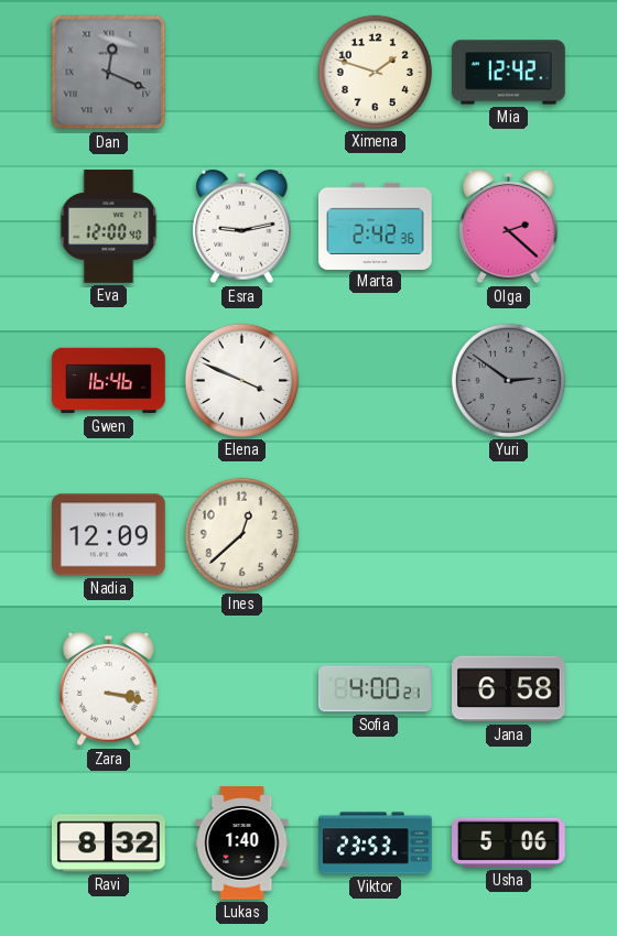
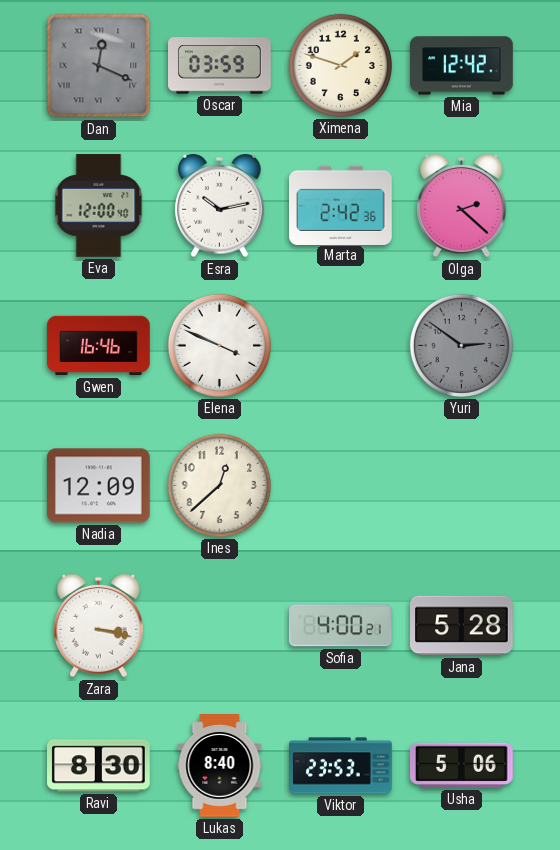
Oscar: none -> 03:59
Esra: 9:13 -> 10:13
Jana: 6:58 -> 5:28
Ravi: 8:32 -> 8:30
Lukas: 1:40 -> 8:40
